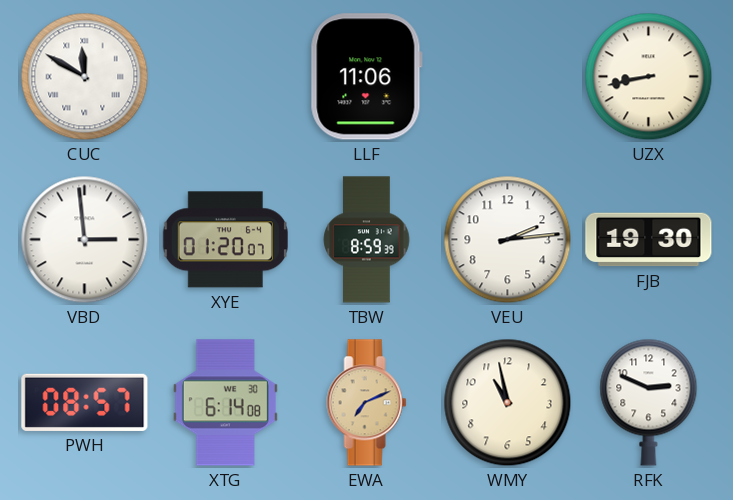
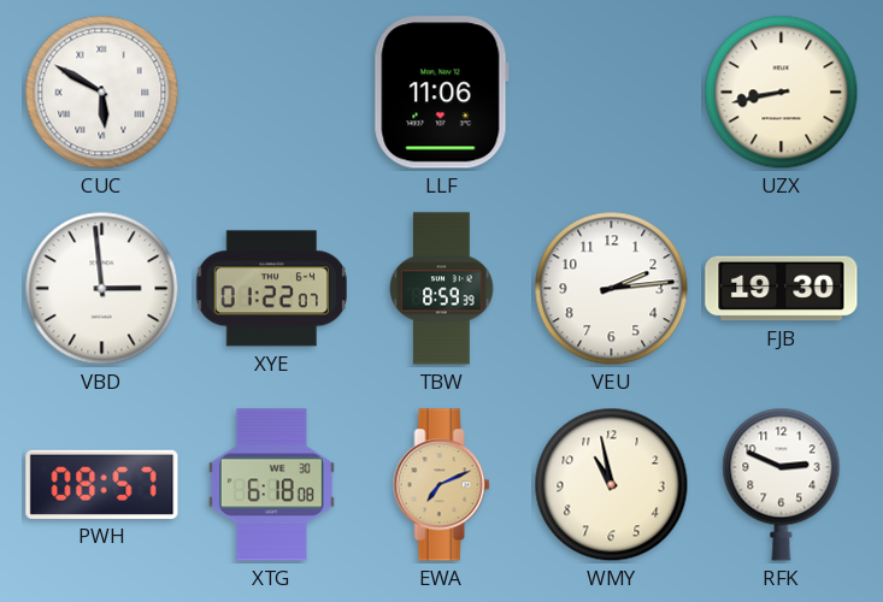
CUC: 11:50 -> 5:50
XYE: 01:20 -> 01:22
XTG: 6:14 -> 6:18
